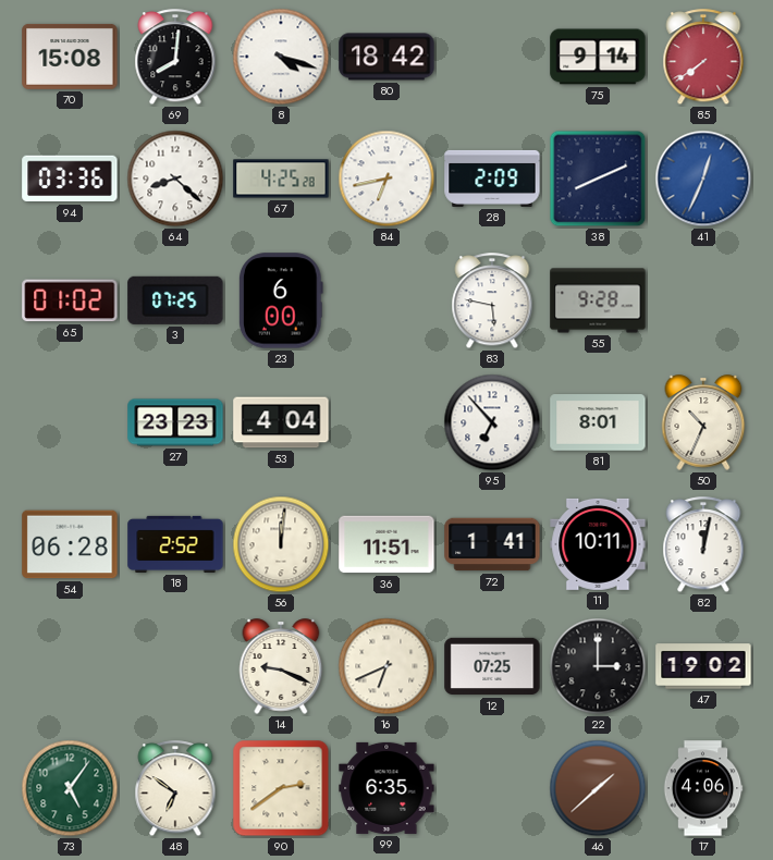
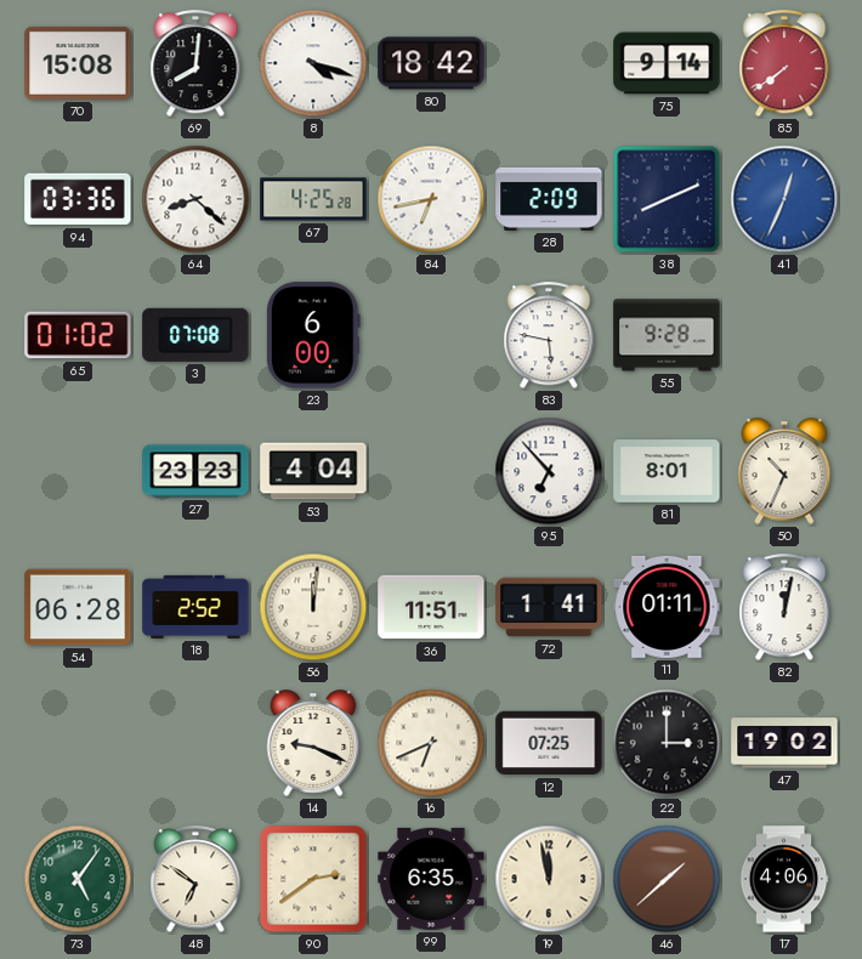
3: 07:25 -> 07:08
11: 10:11 -> 01:11
19: none -> 11:58
